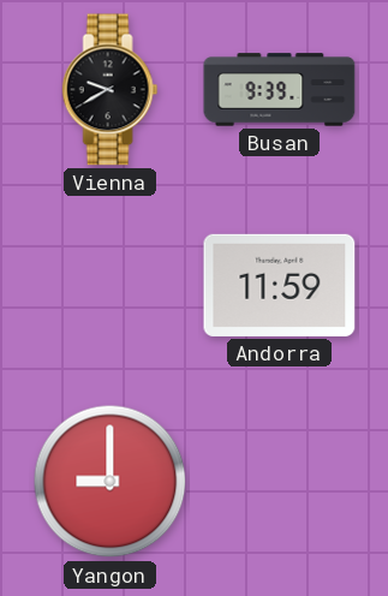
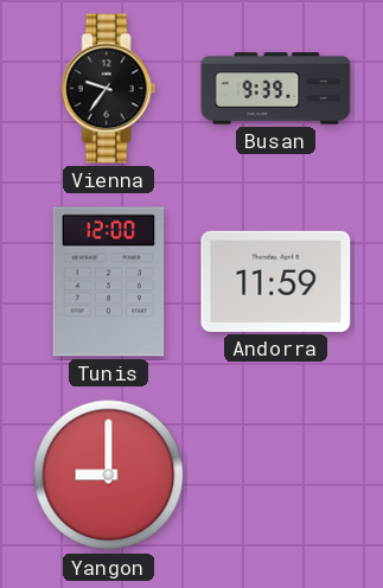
Vienna: 9:40 -> 9:36
Tunis: none -> 12:00
